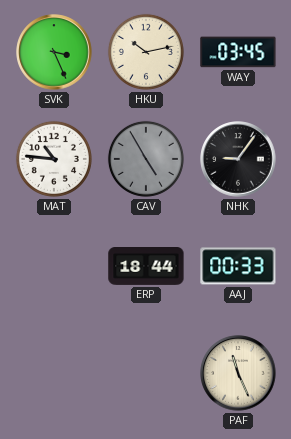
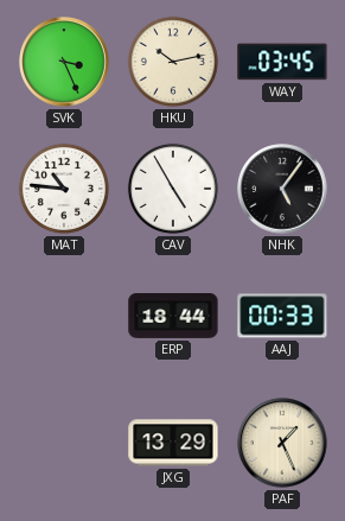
CAV dial: grey -> white
NHK: 9:06 -> 5:06
JXG: none -> 13:29
PAF: 11:26 -> 1:26
